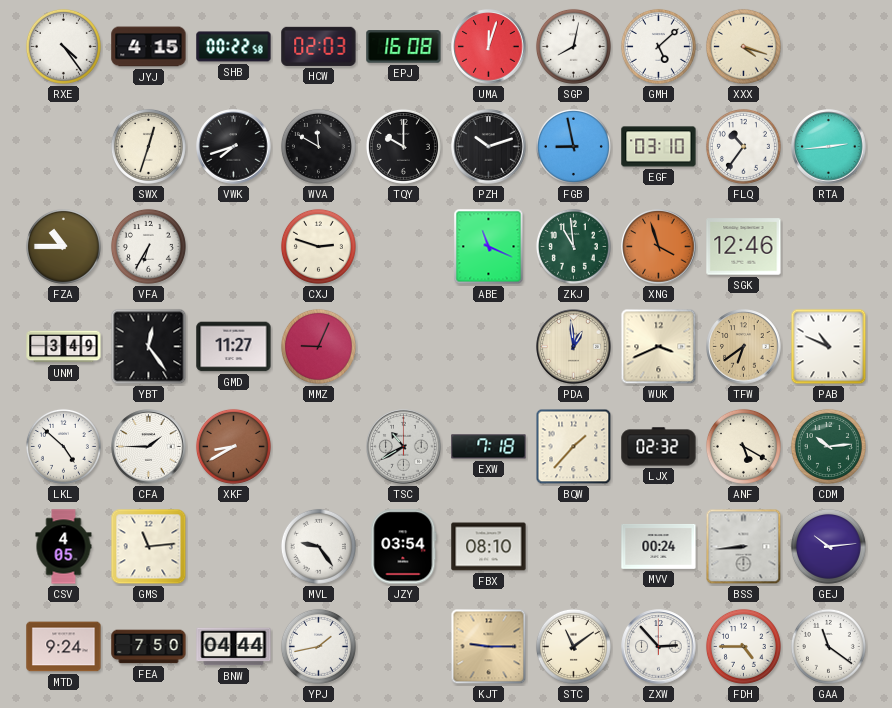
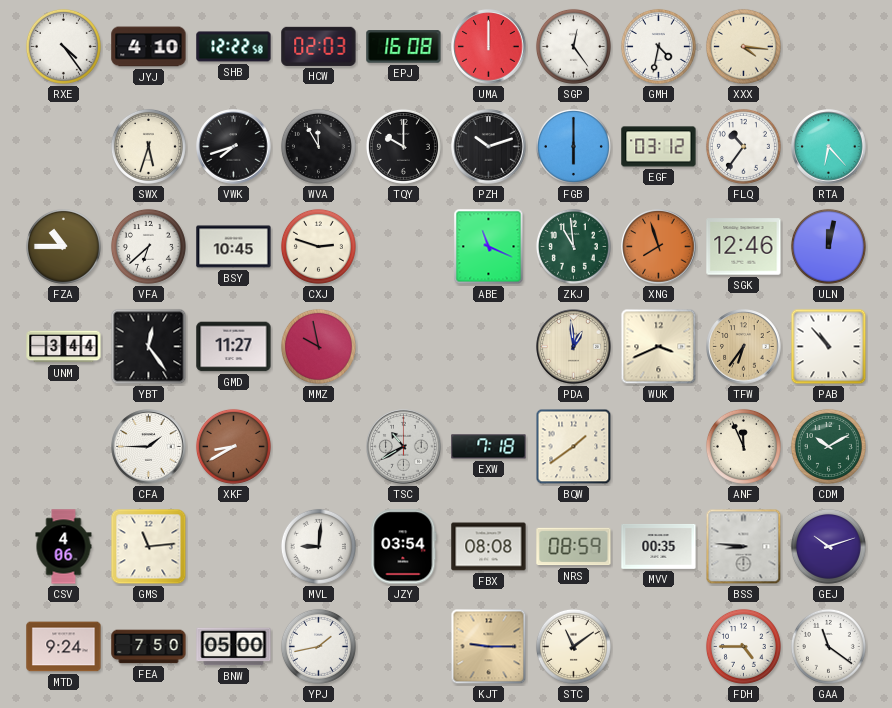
JYJ: 4:15 -> 4:10
SHB: 00:22 -> 12:22
UMA: 12:03 -> 12:00
SGP: 8:02 -> 12:24
GMH: 5:08 -> 4:32
XXX: 4:18 -> 4:16
SWX: 12:33 -> 5:33
WVA: 11:50 -> 11:55
FGB: 8:58 -> 6:00
EGF: 03:10 -> 03:12
RTA: 2:44 -> 6:23
VFA: 6:35 -> 6:38
BSY: none -> 10:45
XNG: 3:57 -> 7:57
ULN: none -> 12:02
UNM: 3:49 -> 3:44
MMZ: 9:04 -> 9:58
TFW: 6:39 -> 6:36
PAB: 10:49 -> 10:53
LKL: 4:52 -> none
BQW: 1:37 -> 1:39
LJX: 02:32 -> none
ANF: 5:20 -> 11:56
CDM: 10:14 -> 10:10
CSV: 4:05 -> 4:06
MVL: 9:24 -> 9:01
FBX: 08:10 -> 08:08
NRS: none -> 08:59
MVV: 00:24 -> 00:35
BSS: 8:44 -> 8:46
GEJ: 10:14 -> 10:12
BNW: 04:44 -> 05:00
ZXW: 2:53 -> none
